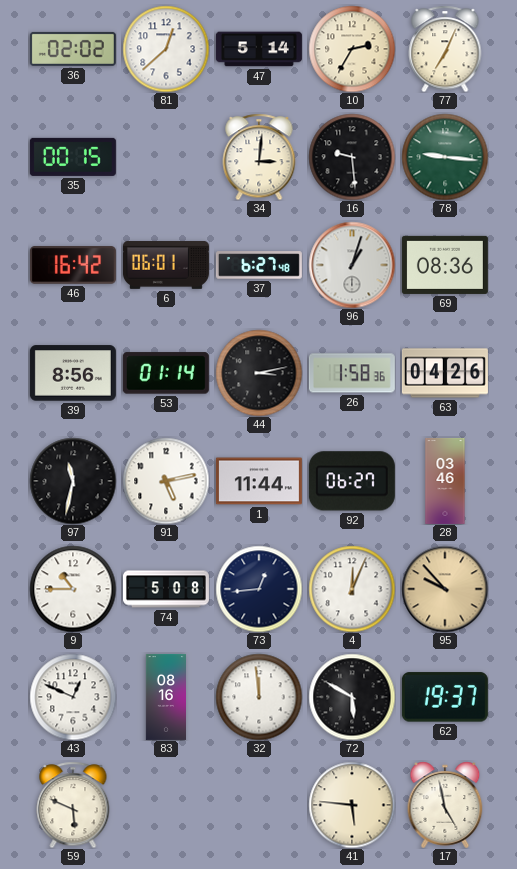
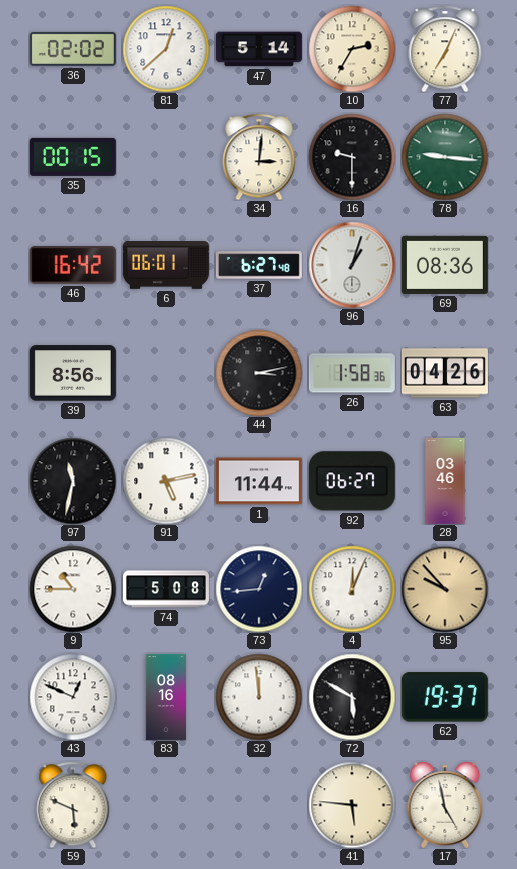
16: 9:29 -> 9:30
53: 01:14 -> none
